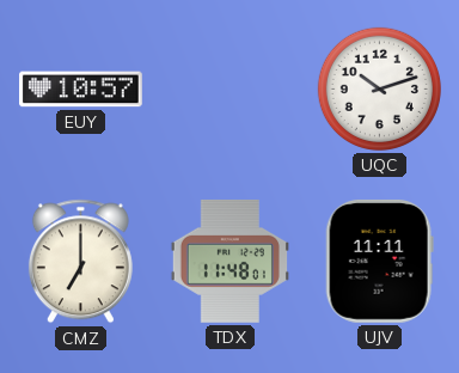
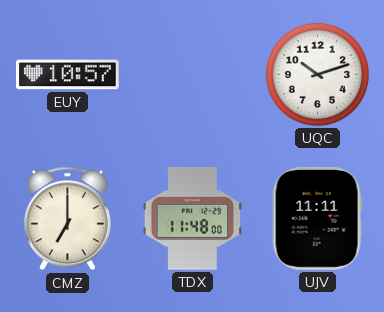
TDX: 11:48:01 -> 11:48:00
